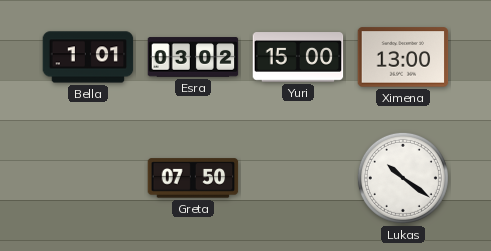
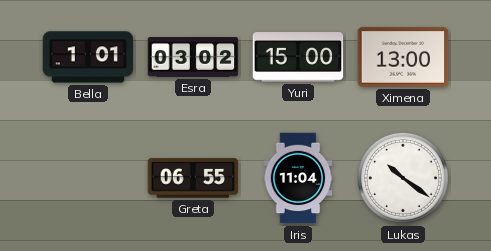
Greta: 07:50 -> 06:55
Iris: none -> 11:04
